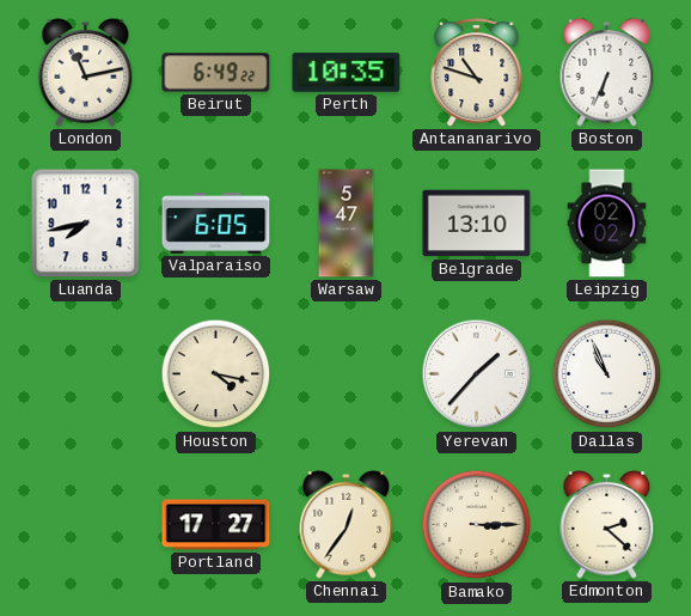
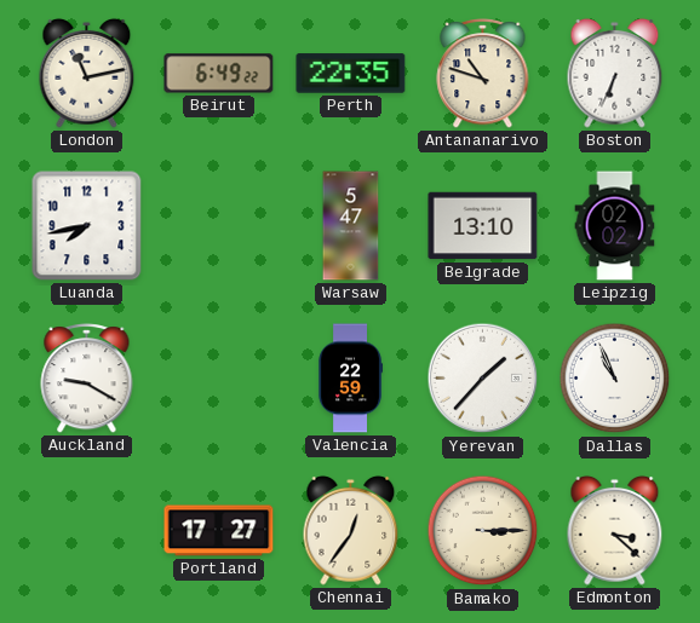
Perth: 10:35 -> 22:35
Valparaiso: 6:05 -> none
Auckland: none -> 9:20
Houston: 4:17 -> none
Valencia: none -> 22:59
Edmonton: 2:22 -> 3:22
